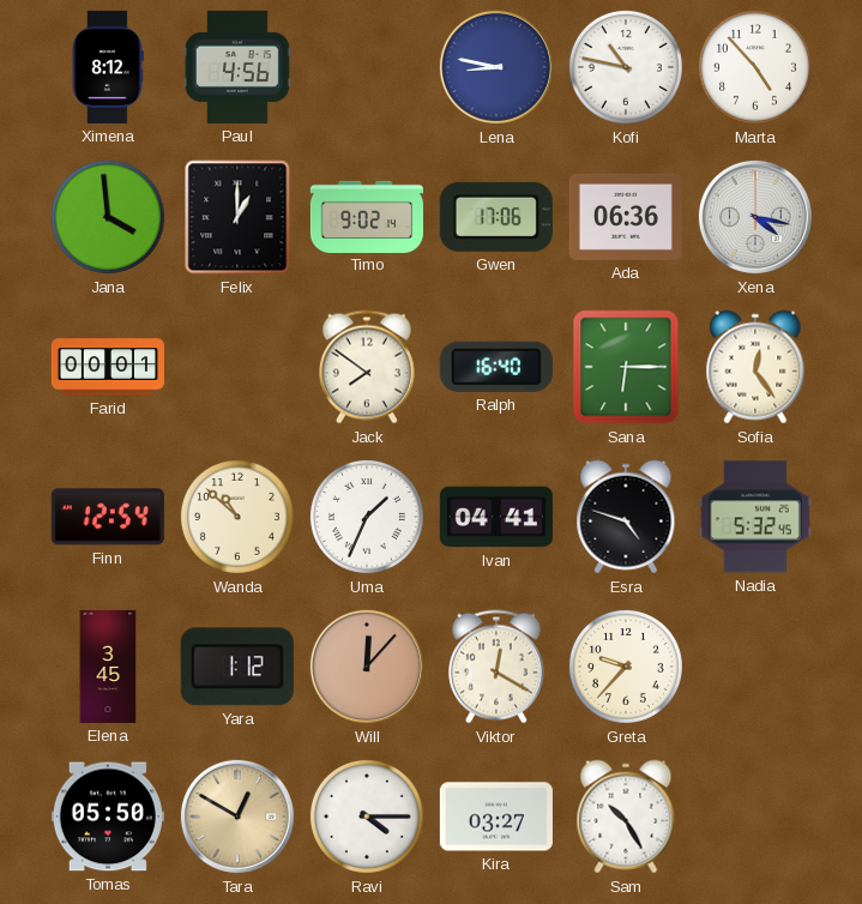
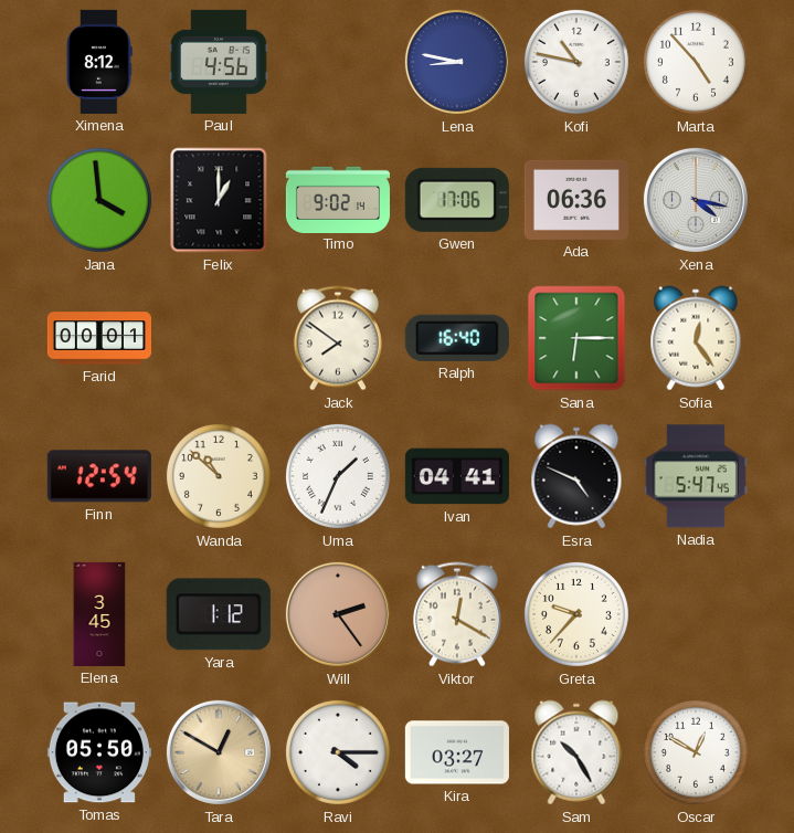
Esra: 4:48 -> 4:49
Nadia: 5:32 -> 5:47
Will: 12:07 -> 2:24
Oscar: none -> 12:50
